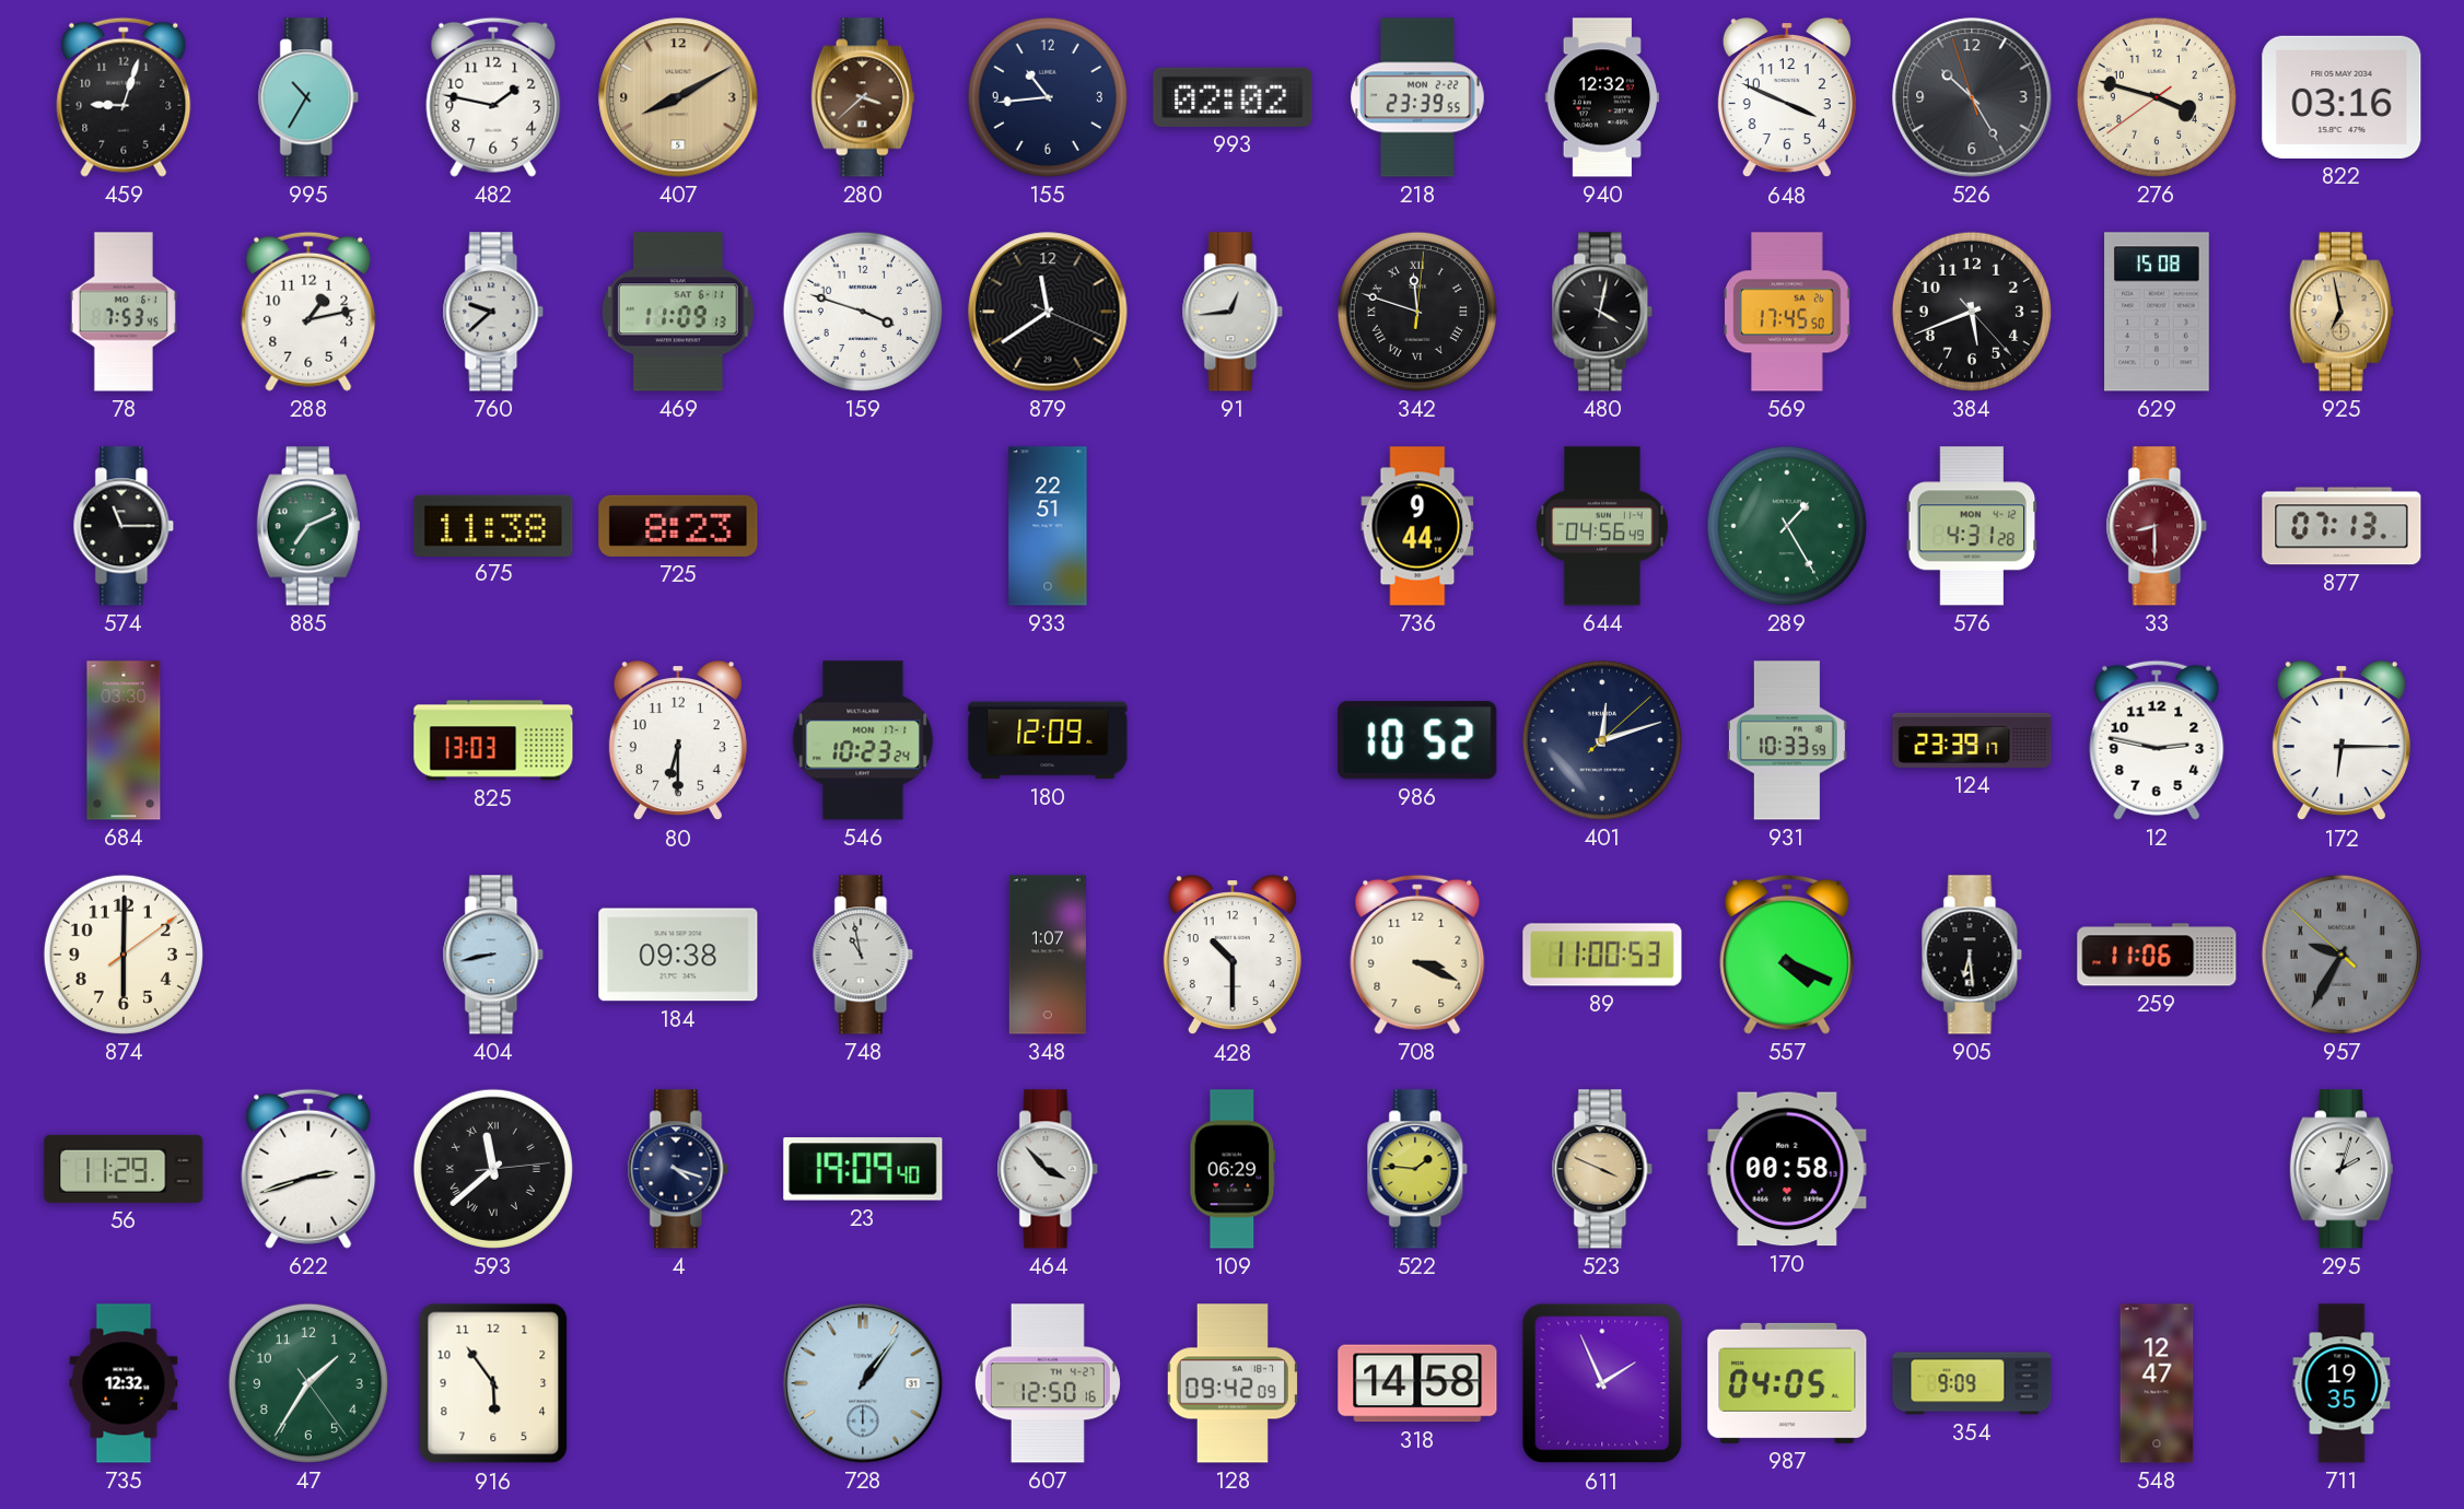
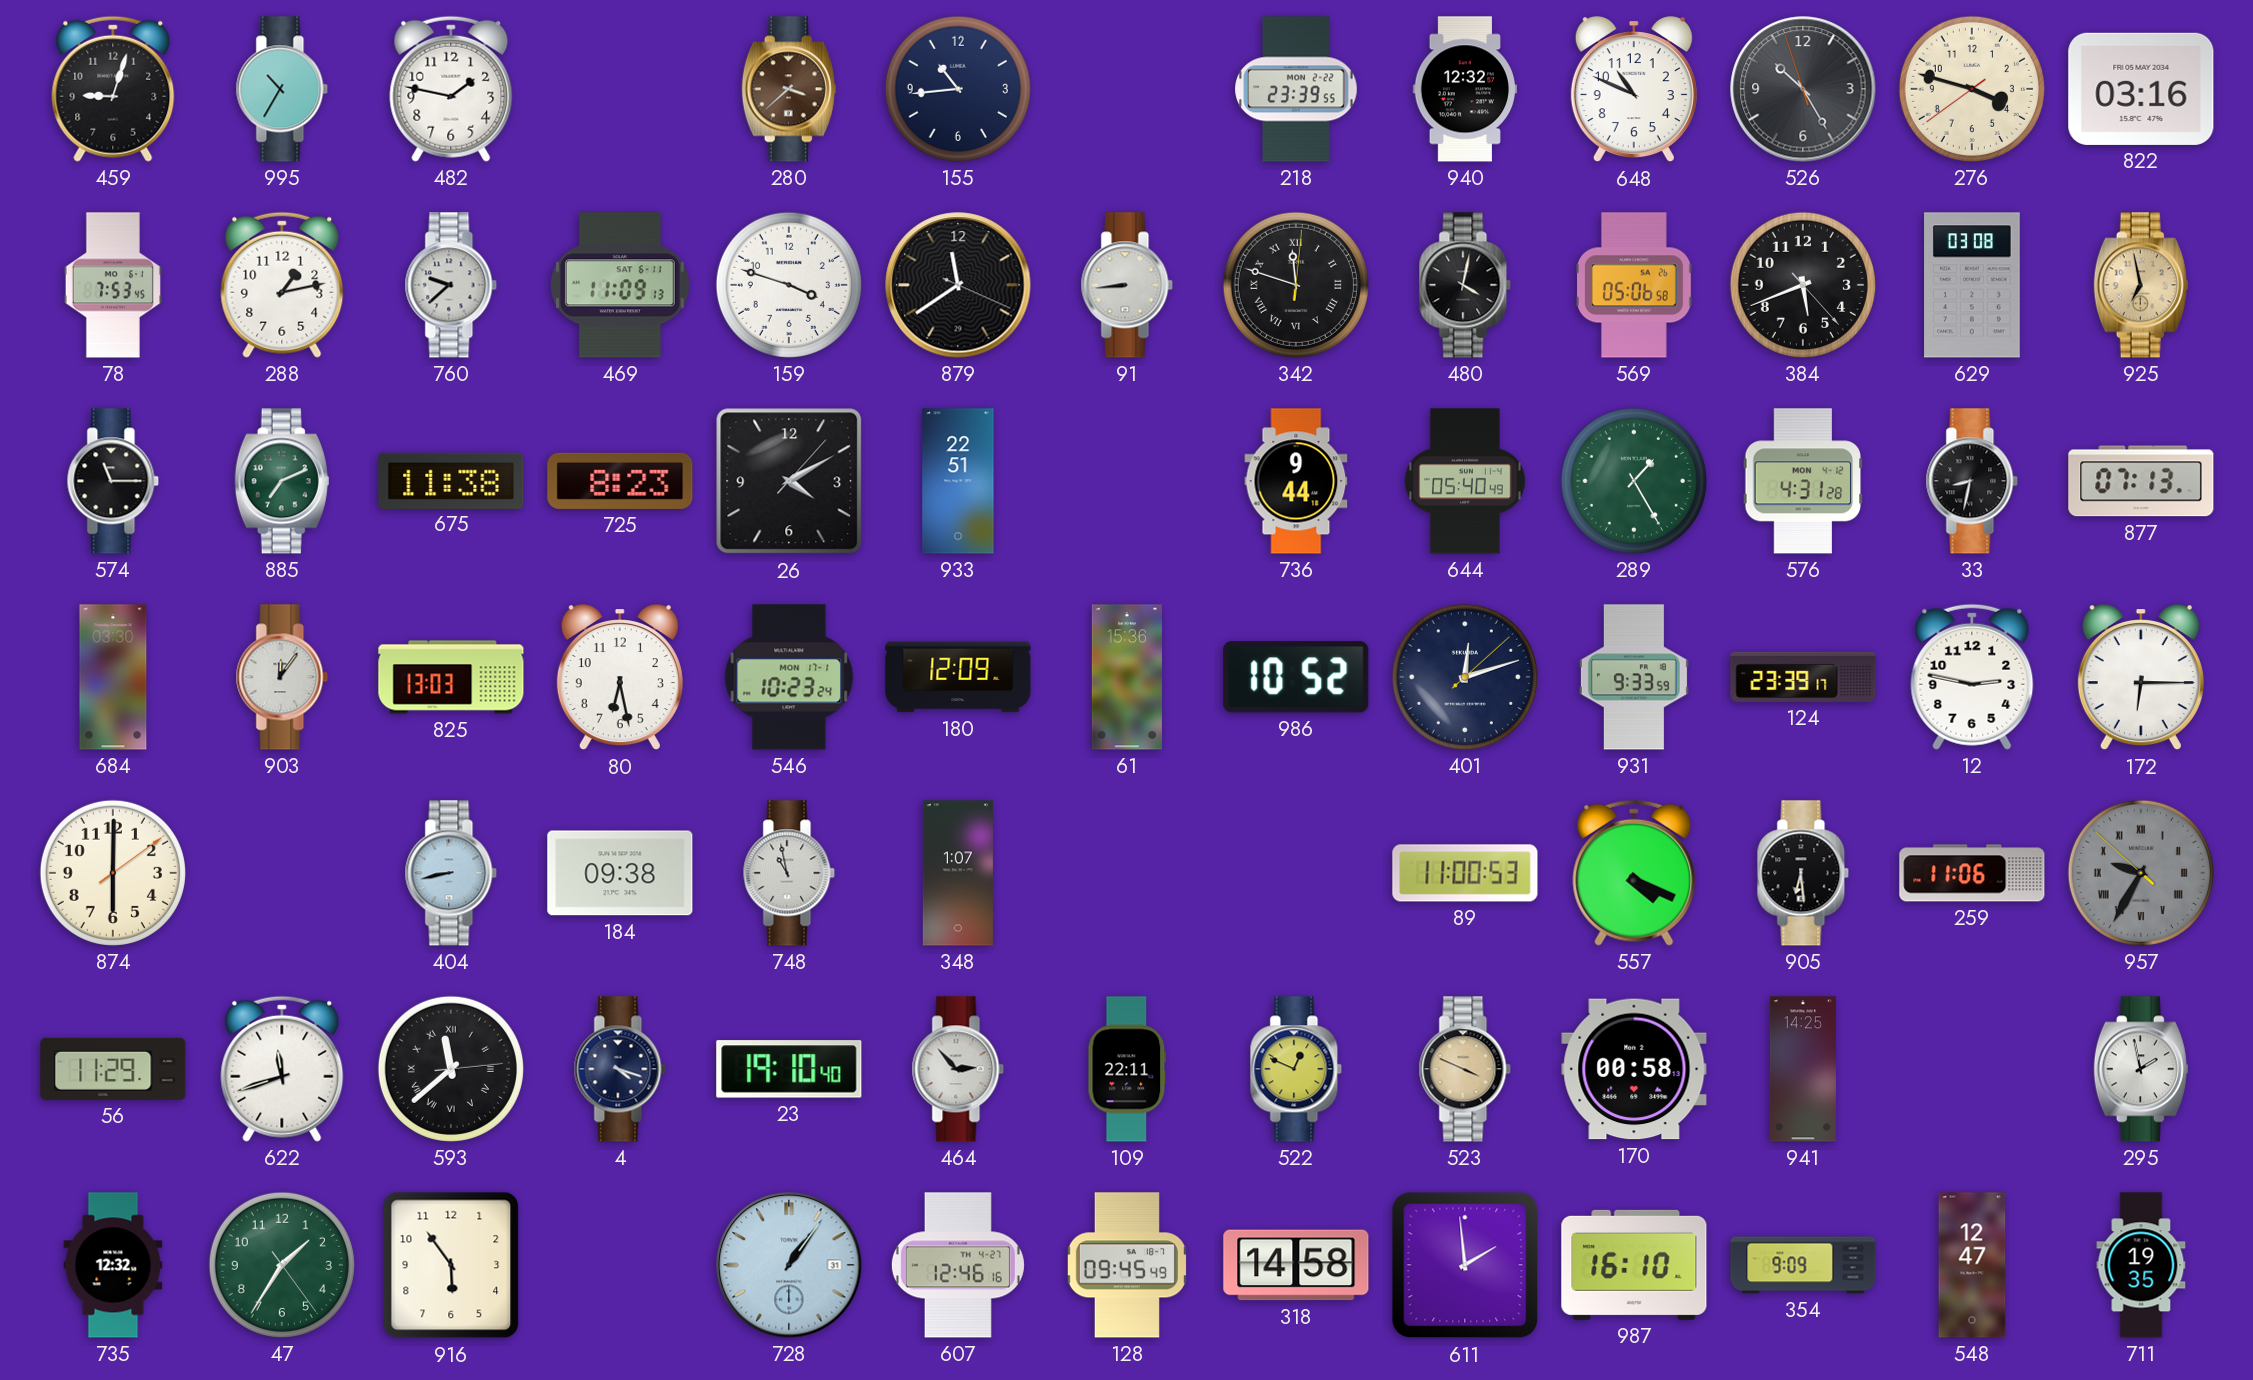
407: 8:10 -> none
993: 02:02 -> none
648: 3:49 -> 10:49
91: 12:44 -> 8:44
569: 17:45 -> 05:06
629: 15:08 -> 03:08
26: none -> 4:10
644: 04:56 -> 05:40
33: 8:30 -> 8:32
33 dial: burgundy -> black
903: none -> 12:06
80: 6:30 -> 6:28
61: none -> 15:36
931: 10:33 -> 9:33
428: 10:30 -> none
708: 3:19 -> none
622: 2:42 -> 11:42
23: 19:09 -> 19:10
464: 3:53 -> 2:53
109: 06:29 -> 22:11
522: 1:46 -> 12:49
941: none -> 14:25
295: 2:03 -> 1:58
607: 12:50 -> 12:46
128: 09:42 -> 09:45
611: 1:56 -> 1:59
987: 04:05 -> 16:10
